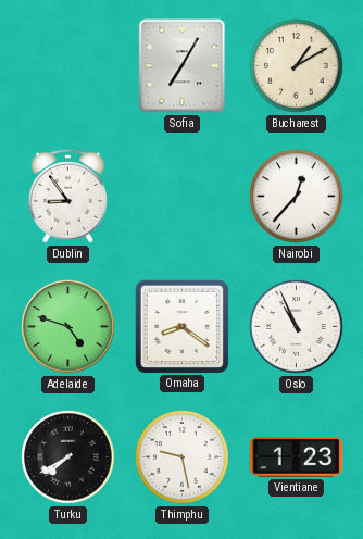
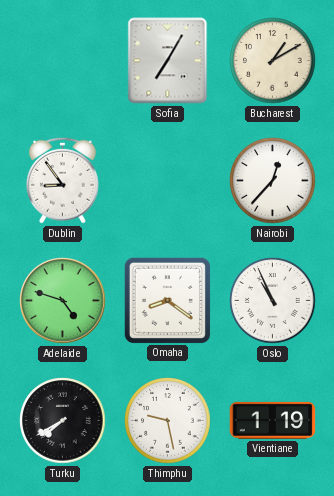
Vientiane: 1:23 -> 1:19
